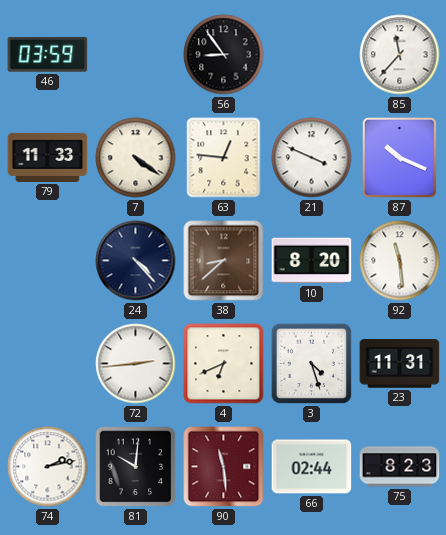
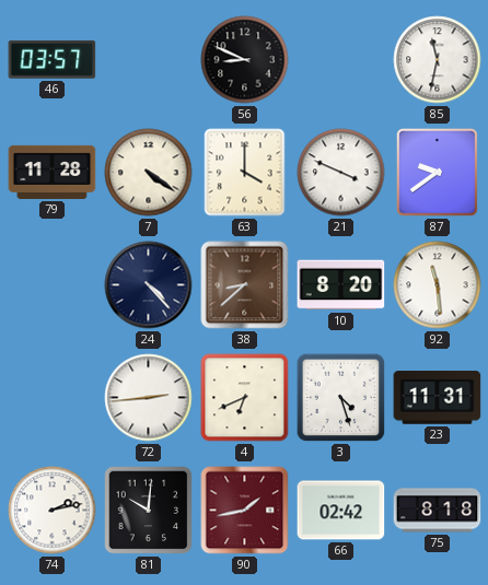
46: 03:59 -> 03:57
56: 8:54 -> 8:49
85: 11:37 -> 11:32
79: 11:33 -> 11:28
63: 12:46 -> 4:00
87: 10:19 -> 9:39
90: 11:29 -> 1:43
66: 02:44 -> 02:42
75: 8:23 -> 8:18
